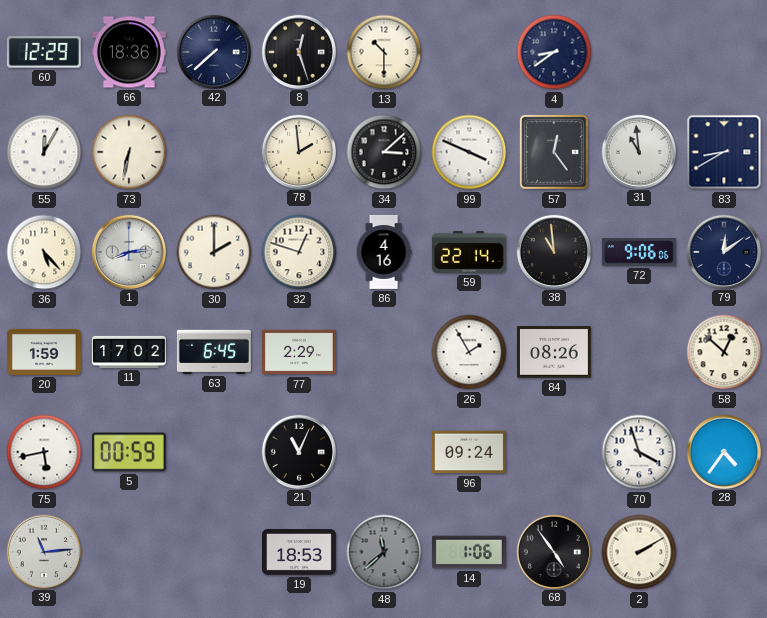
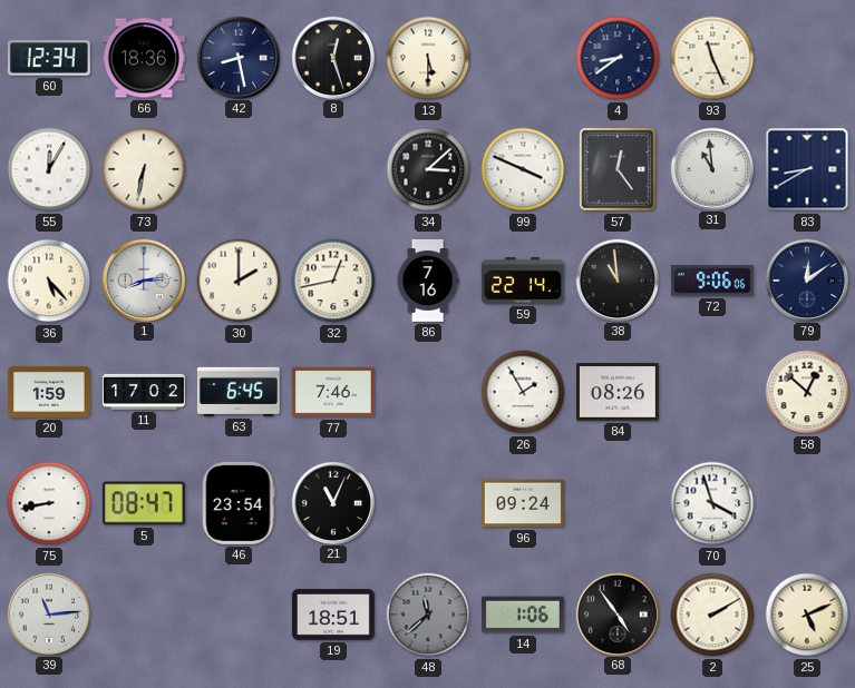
60: 12:29 -> 12:34
42: 7:38 -> 8:28
13: 10:30 -> 5:30
93: none -> 11:26
78: 1:59 -> none
32: 12:48 -> 12:43
86: 4:16 -> 7:16
77: 2:29 -> 7:46
75: 5:43 -> 8:43
5: 00:59 -> 08:47
46: none -> 23:54
28: 4:36 -> none
19: 18:53 -> 18:51
25: none -> 5:11
